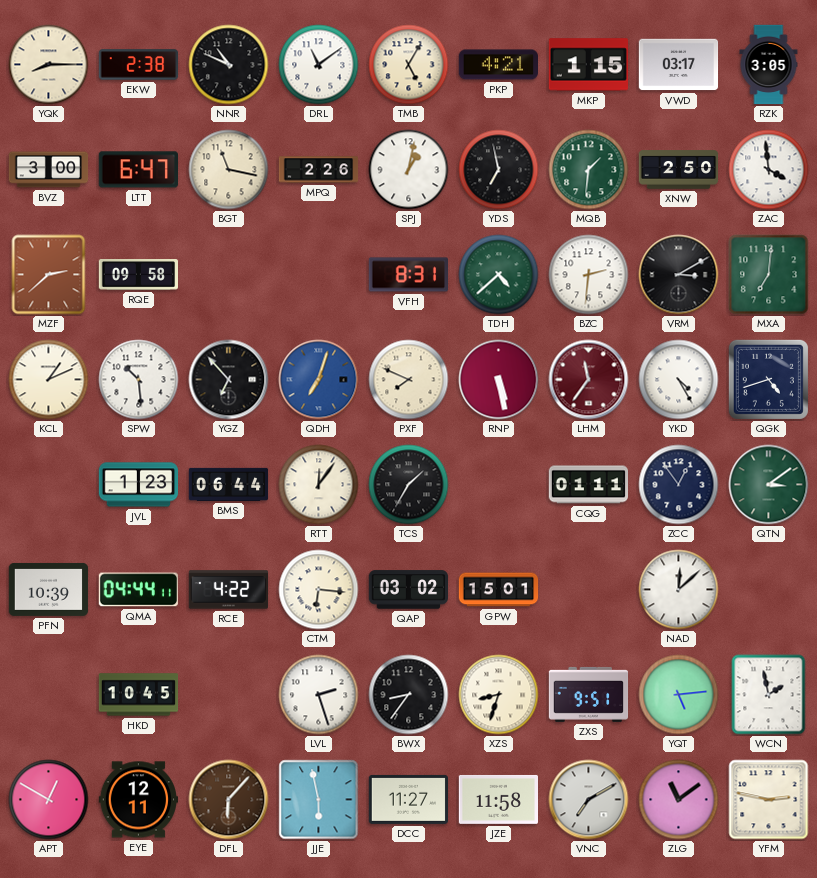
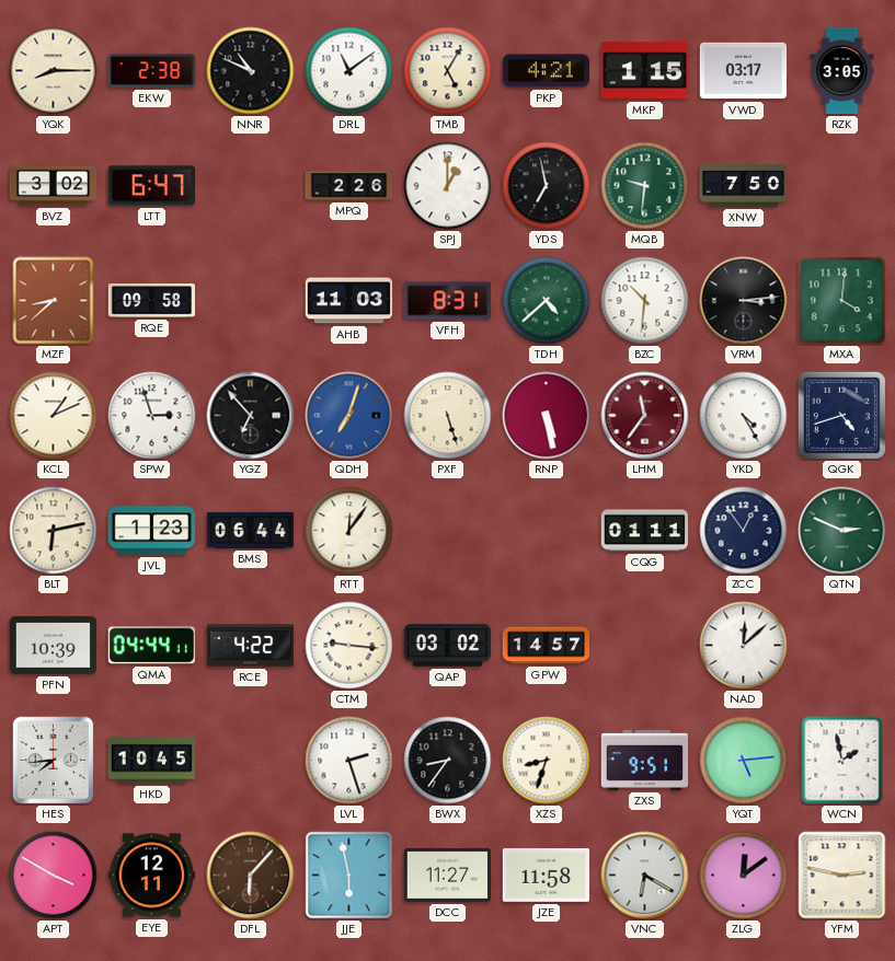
BVZ: 3:00 -> 3:02
BGT: 11:17 -> none
SPJ: 1:02 -> 1:00
MQB: 1:31 -> 9:31
XNW: 2:50 -> 7:50
ZAC: 3:59 -> none
MZF: 2:38 -> 8:38
AHB: none -> 11:03
BZC: 2:31 -> 10:31
VRM: 3:10 -> 3:14
MXA: 7:01 -> 4:01
SPW: 10:29 -> 2:57
PXF: 7:49 -> 5:27
BLT: none -> 6:13
TCS: 1:35 -> none
QTN: 3:09 -> 2:49
CTM: 6:16 -> 9:16
GPW: 15:01 -> 14:57
HES: none -> 7:44
APT: 12:50 -> 3:50
VNC: 7:10 -> 6:20
ZLG: 11:09 -> 12:09
